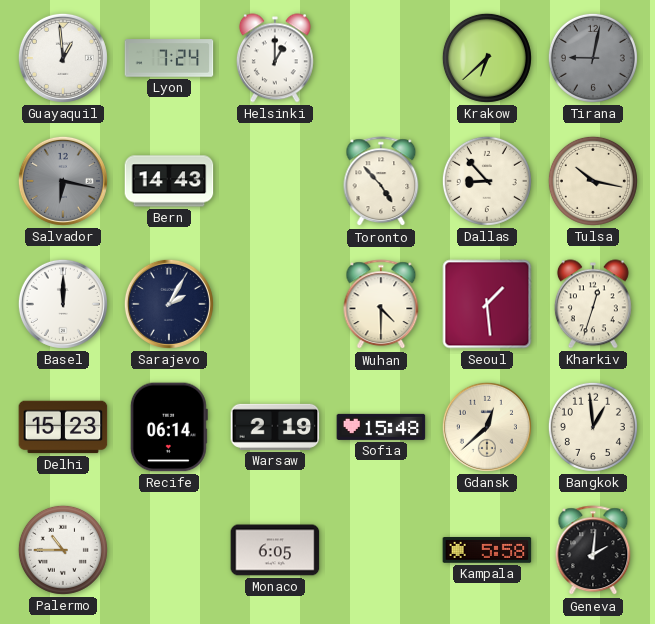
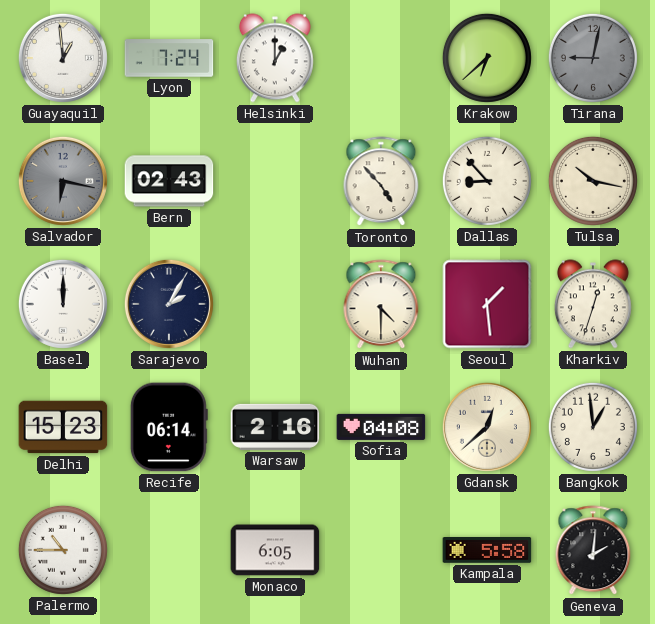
Bern: 14:43 -> 02:43
Warsaw: 2:19 -> 2:16
Sofia: 15:48 -> 04:08
